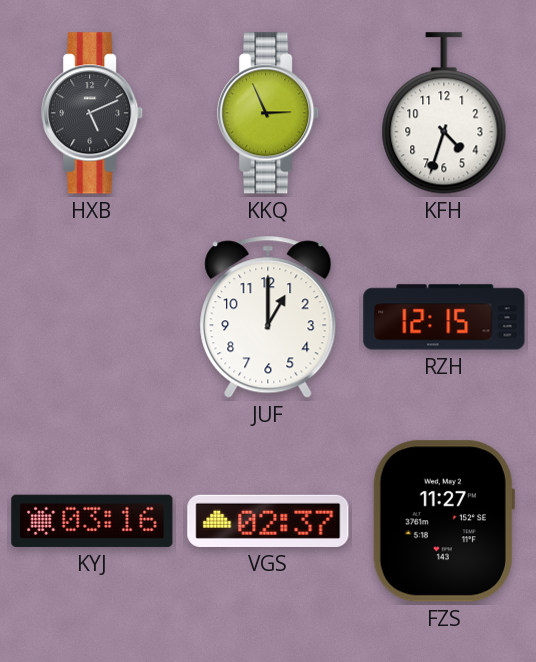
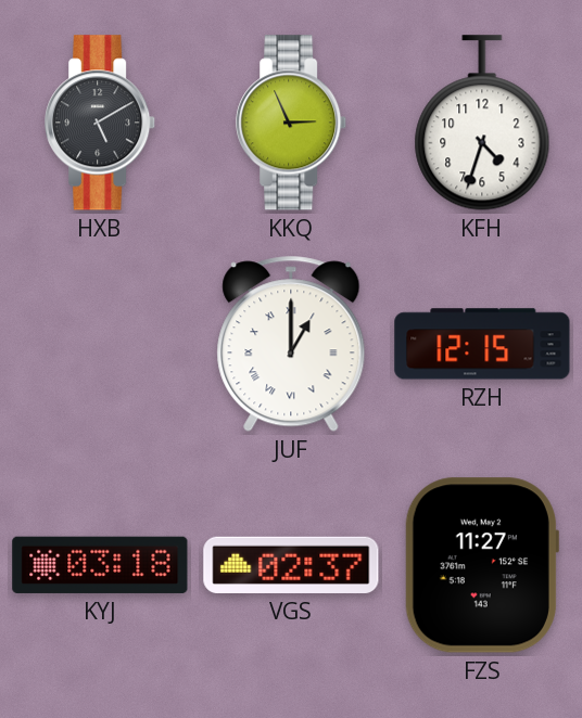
HXB: 5:11 -> 5:10
JUF numerals: Arabic -> Roman
KYJ: 03:16 -> 03:18
